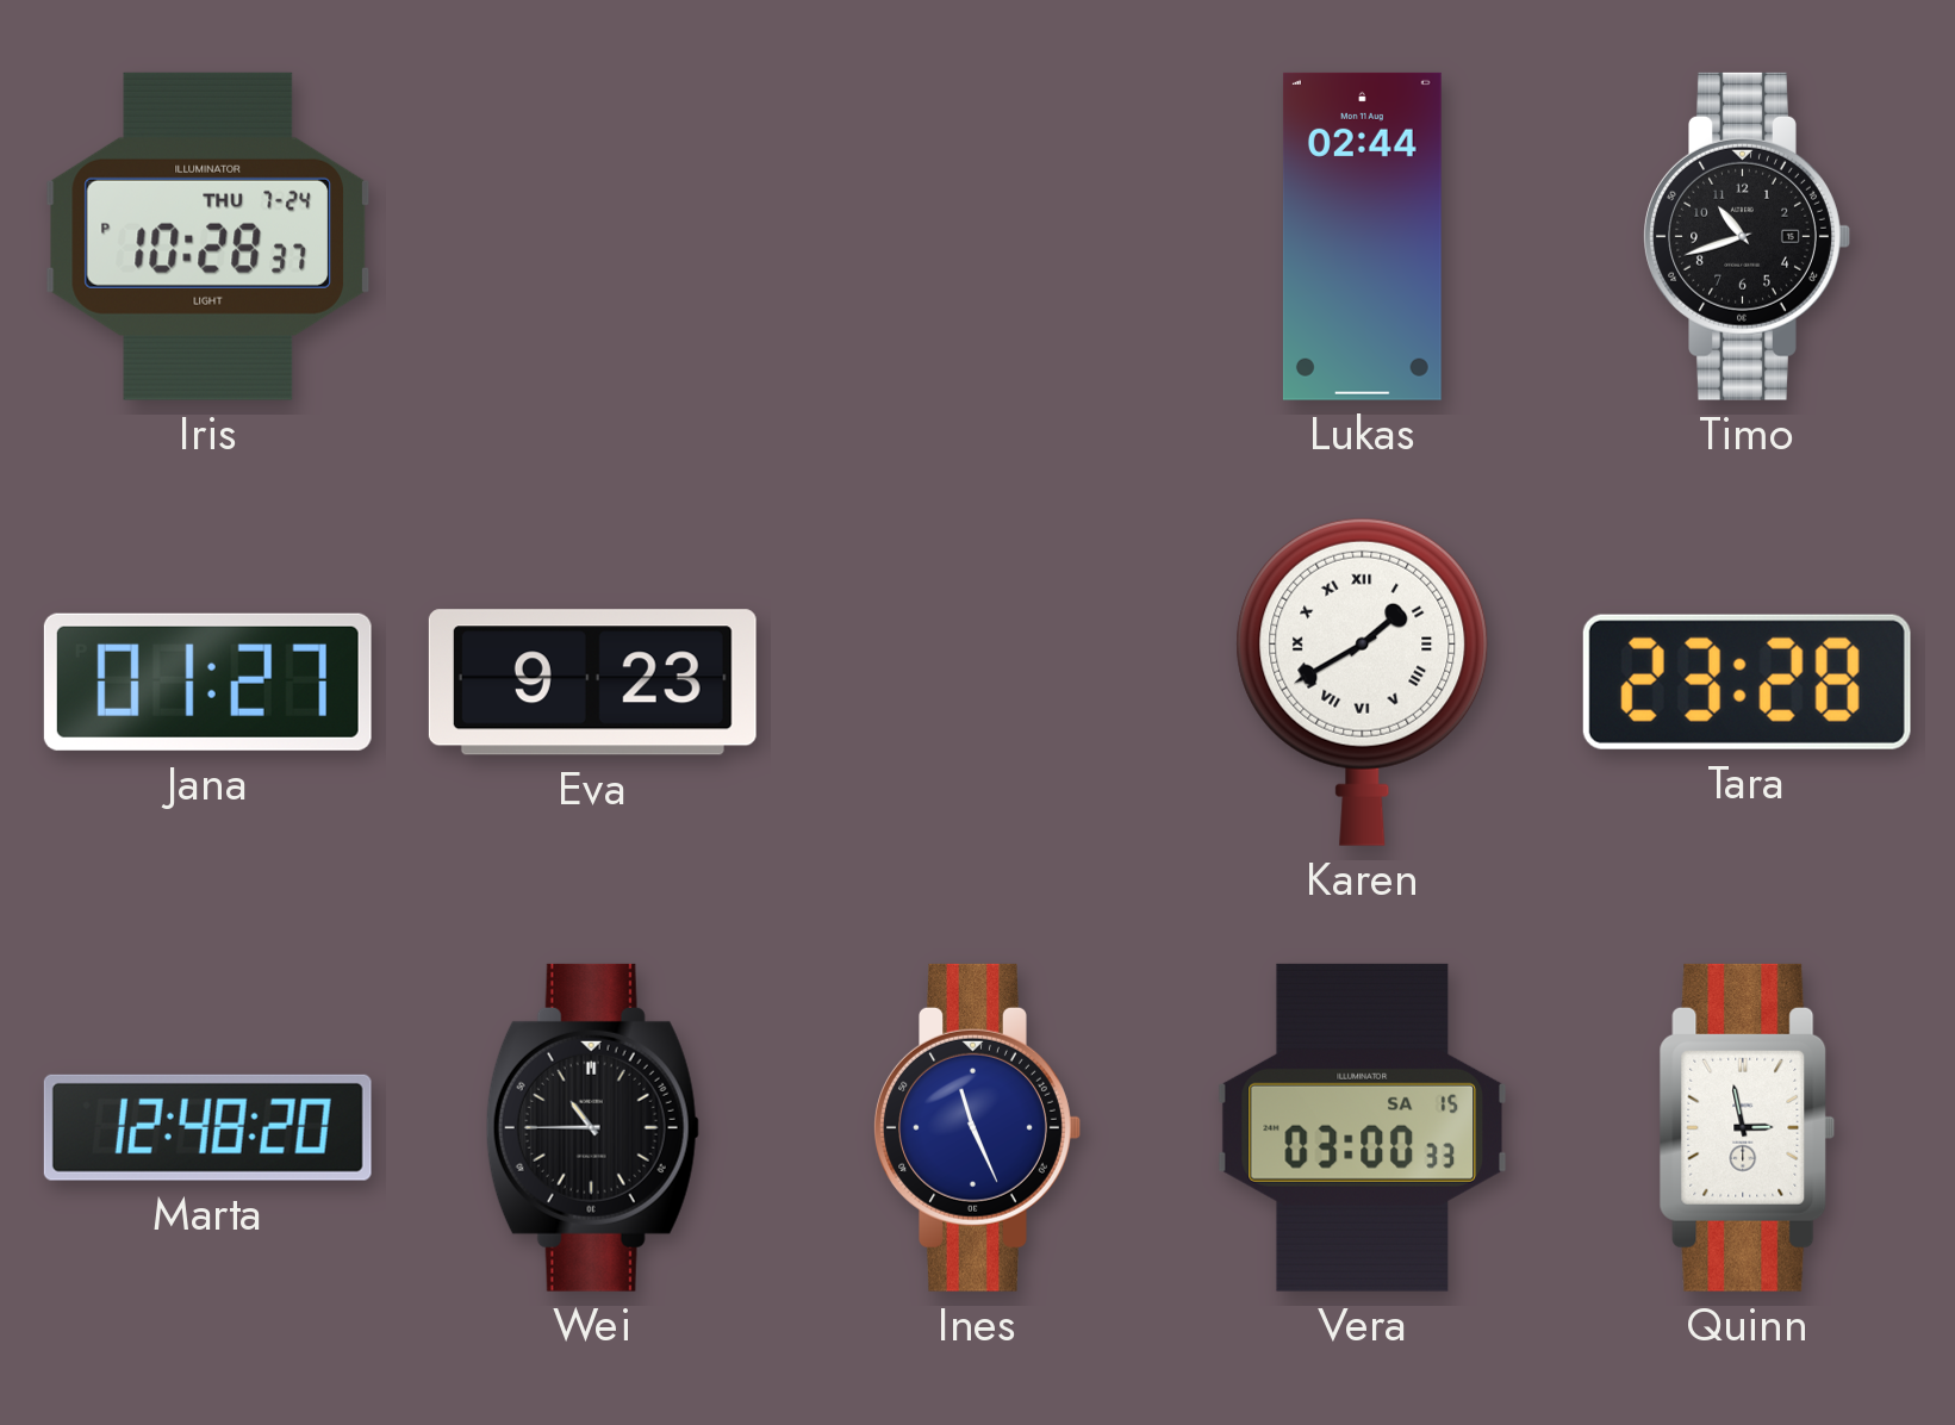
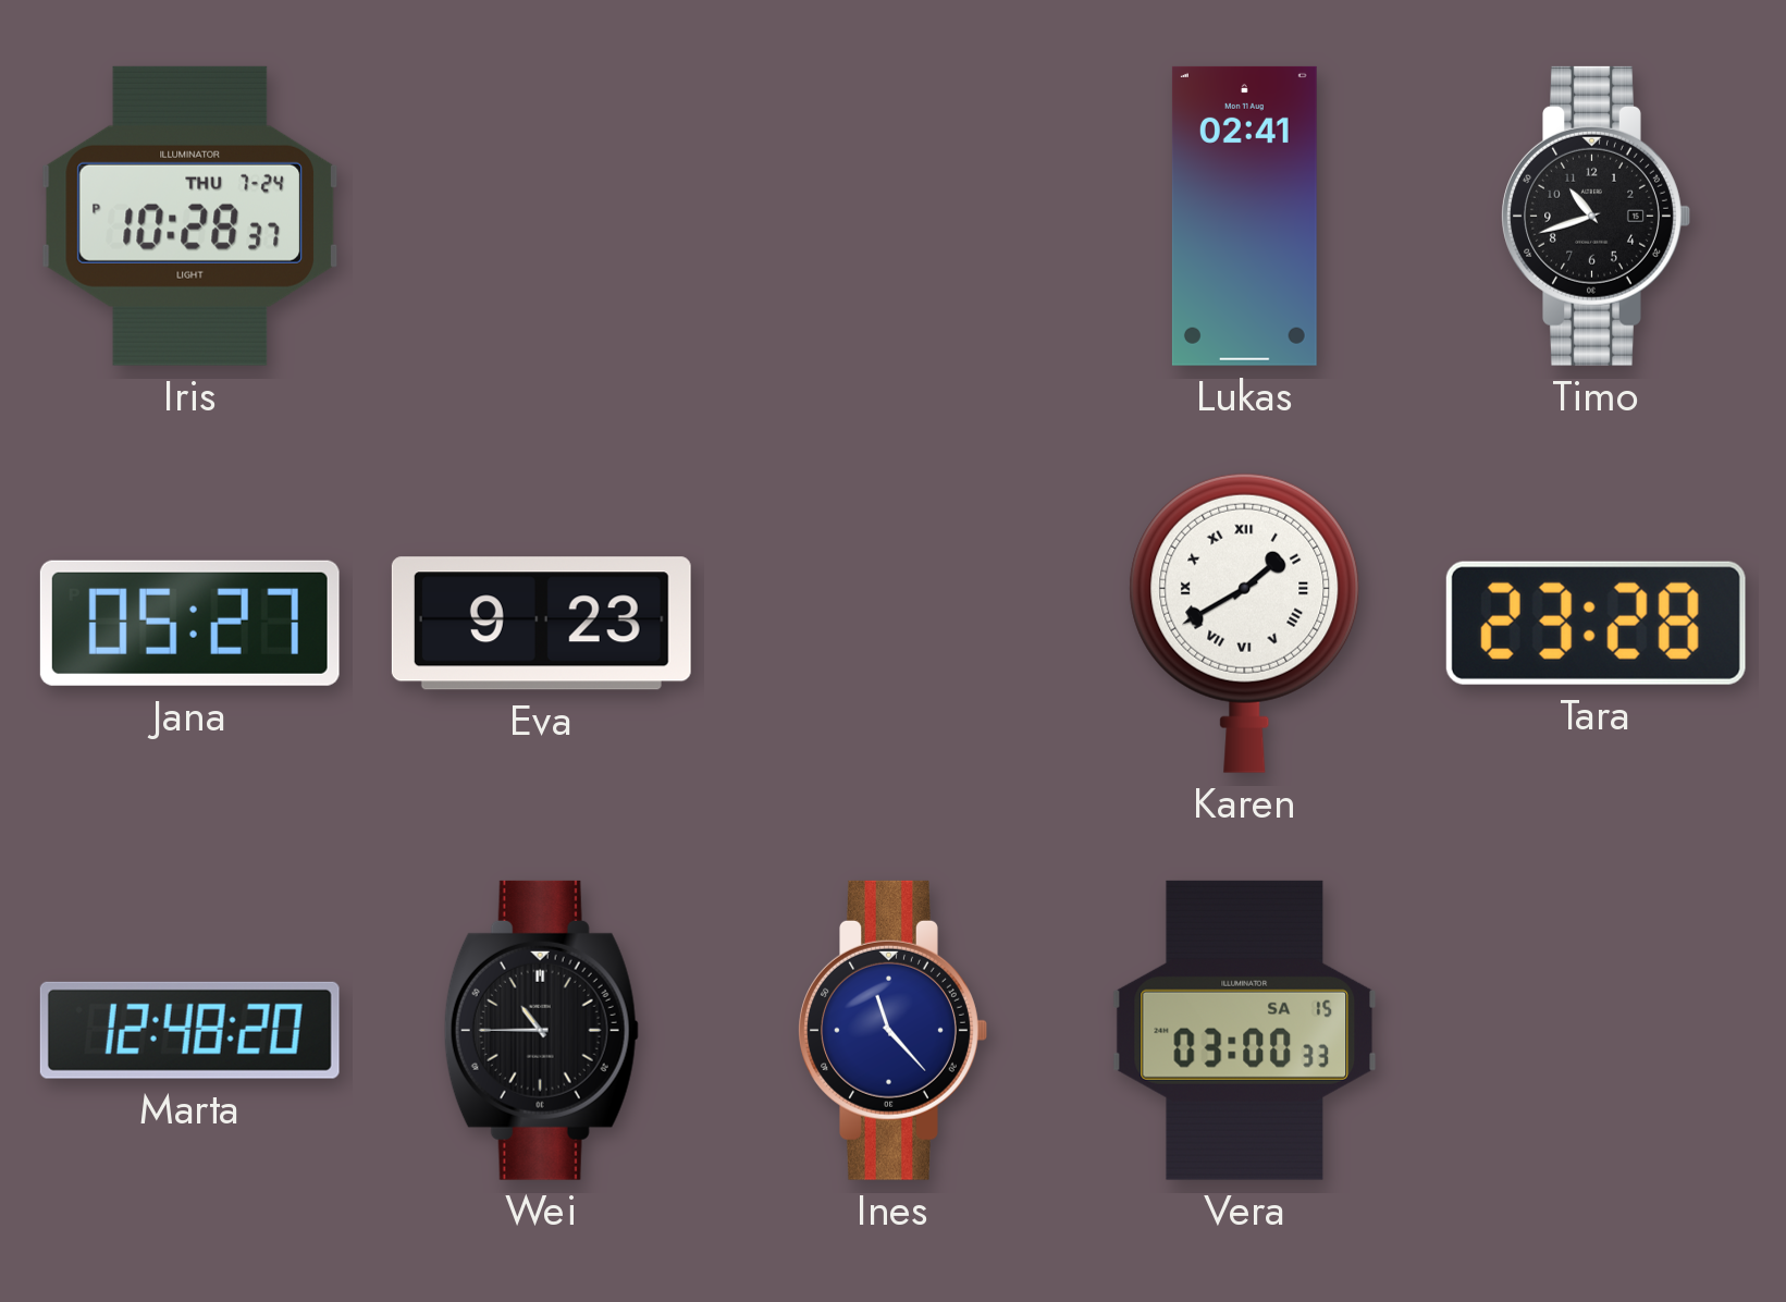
Lukas: 02:44 -> 02:41
Jana: 01:27 -> 05:27
Ines: 11:26 -> 11:23
Quinn: 2:58 -> none
